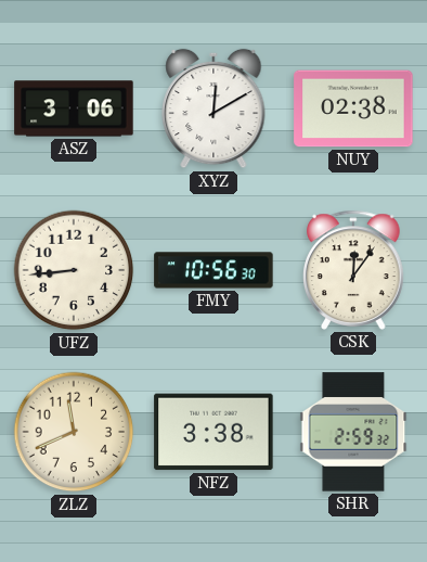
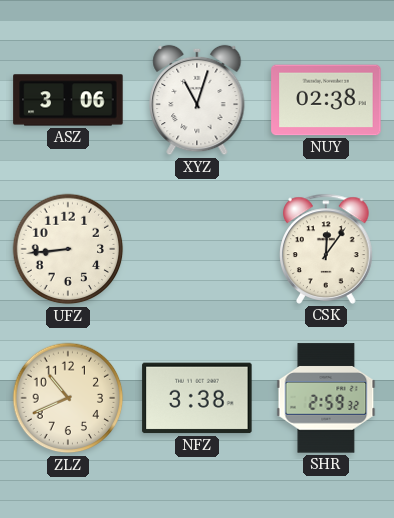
XYZ: 12:10 -> 11:03
FMY: 10:56 -> none
ZLZ: 11:41 -> 10:41
